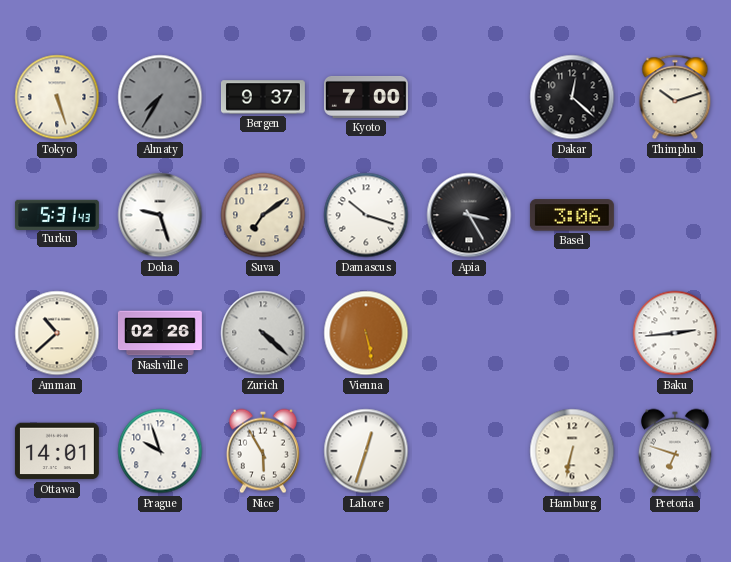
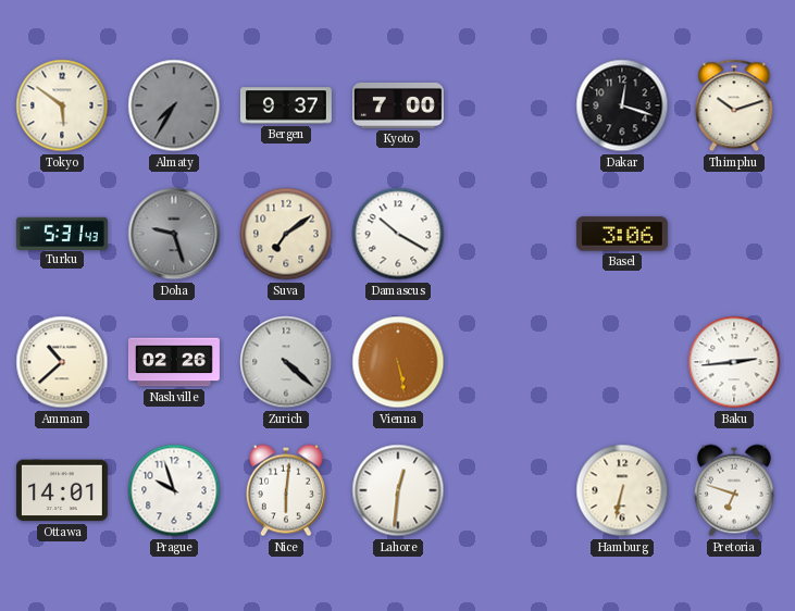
Tokyo: 5:27 -> 5:51
Dakar: 12:22 -> 12:18
Doha dial: white -> grey
Damascus: 10:18 -> 10:20
Apia: 3:25 -> none
Nice: 5:55 -> 6:01
Lahore: 12:33 -> 12:31
